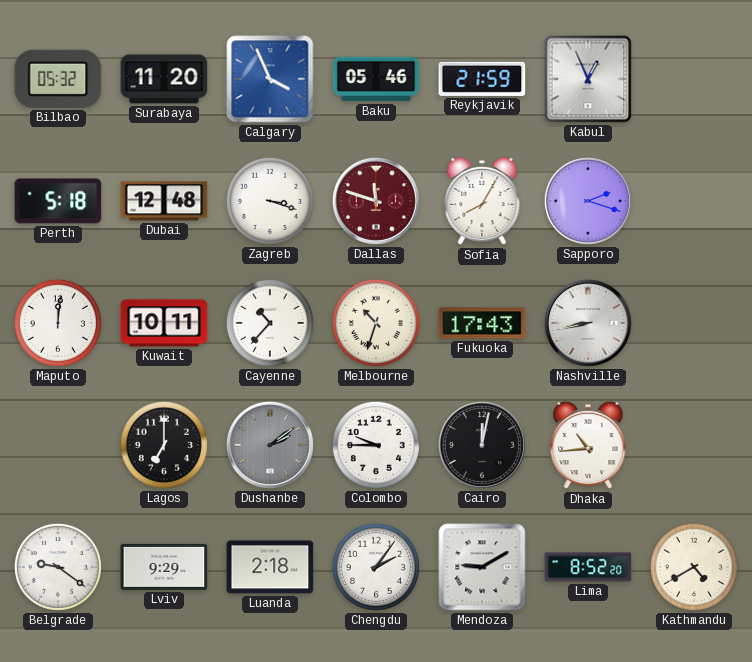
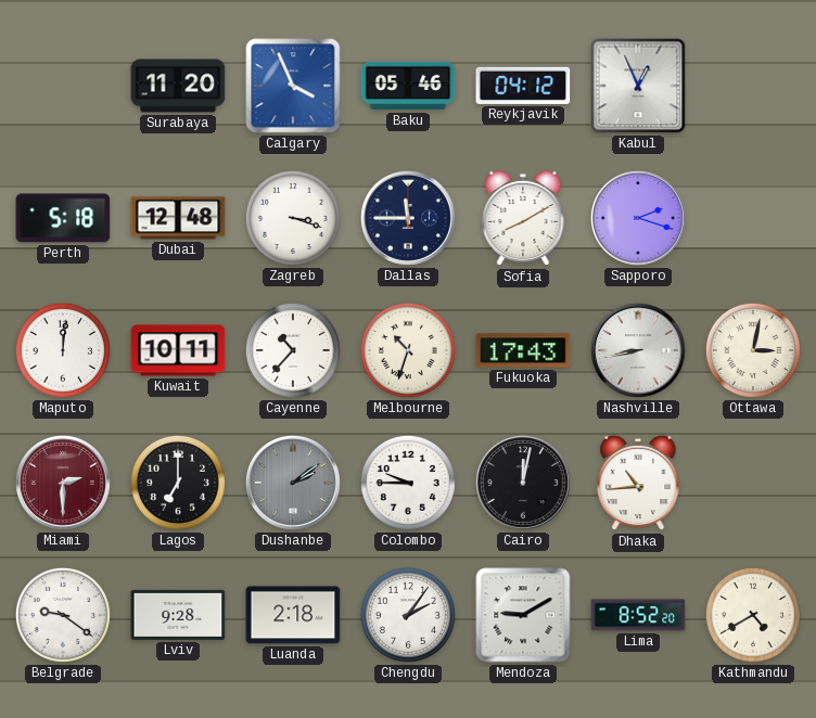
Bilbao: 05:32 -> none
Reykjavik: 21:59 -> 04:12
Dallas: 11:48 -> 11:45
Dallas dial: burgundy -> navy
Sofia: 8:05 -> 8:10
Ottawa: none -> 3:02
Miami: none -> 2:30
Lviv: 9:29 -> 9:28
